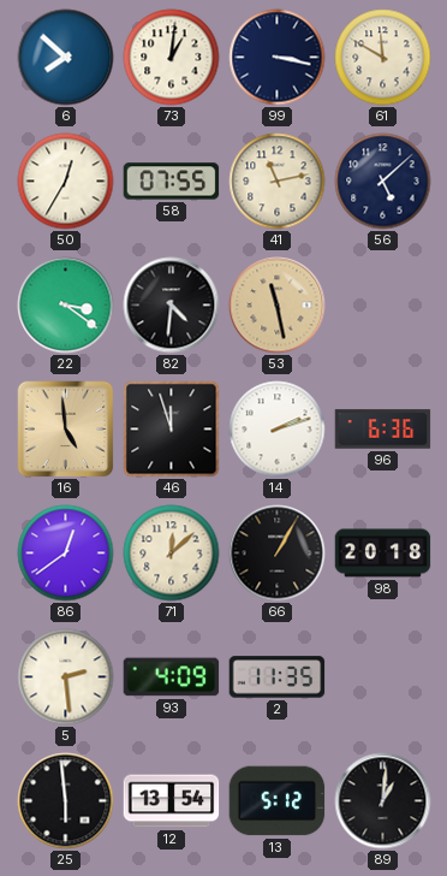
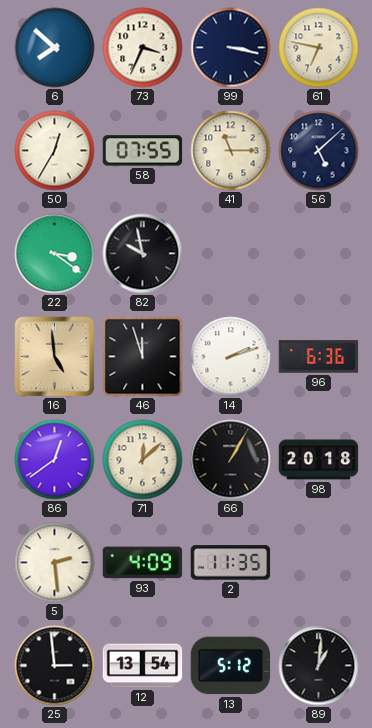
73: 1:01 -> 3:34
61: 11:50 -> 6:47
41: 11:13 -> 11:15
82: 4:31 -> 9:58
53: 11:28 -> none
25: 5:59 -> 2:59
